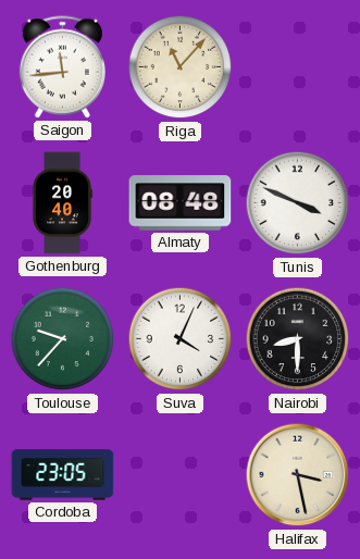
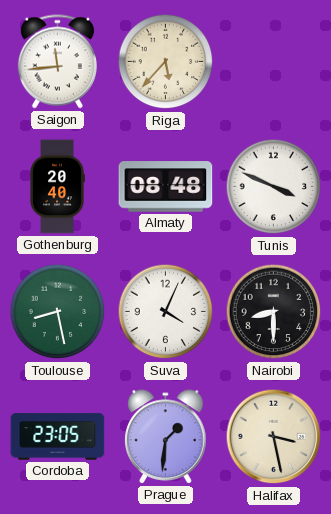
Riga: 11:07 -> 5:37
Toulouse: 9:37 -> 8:28
Prague: none -> 1:31
